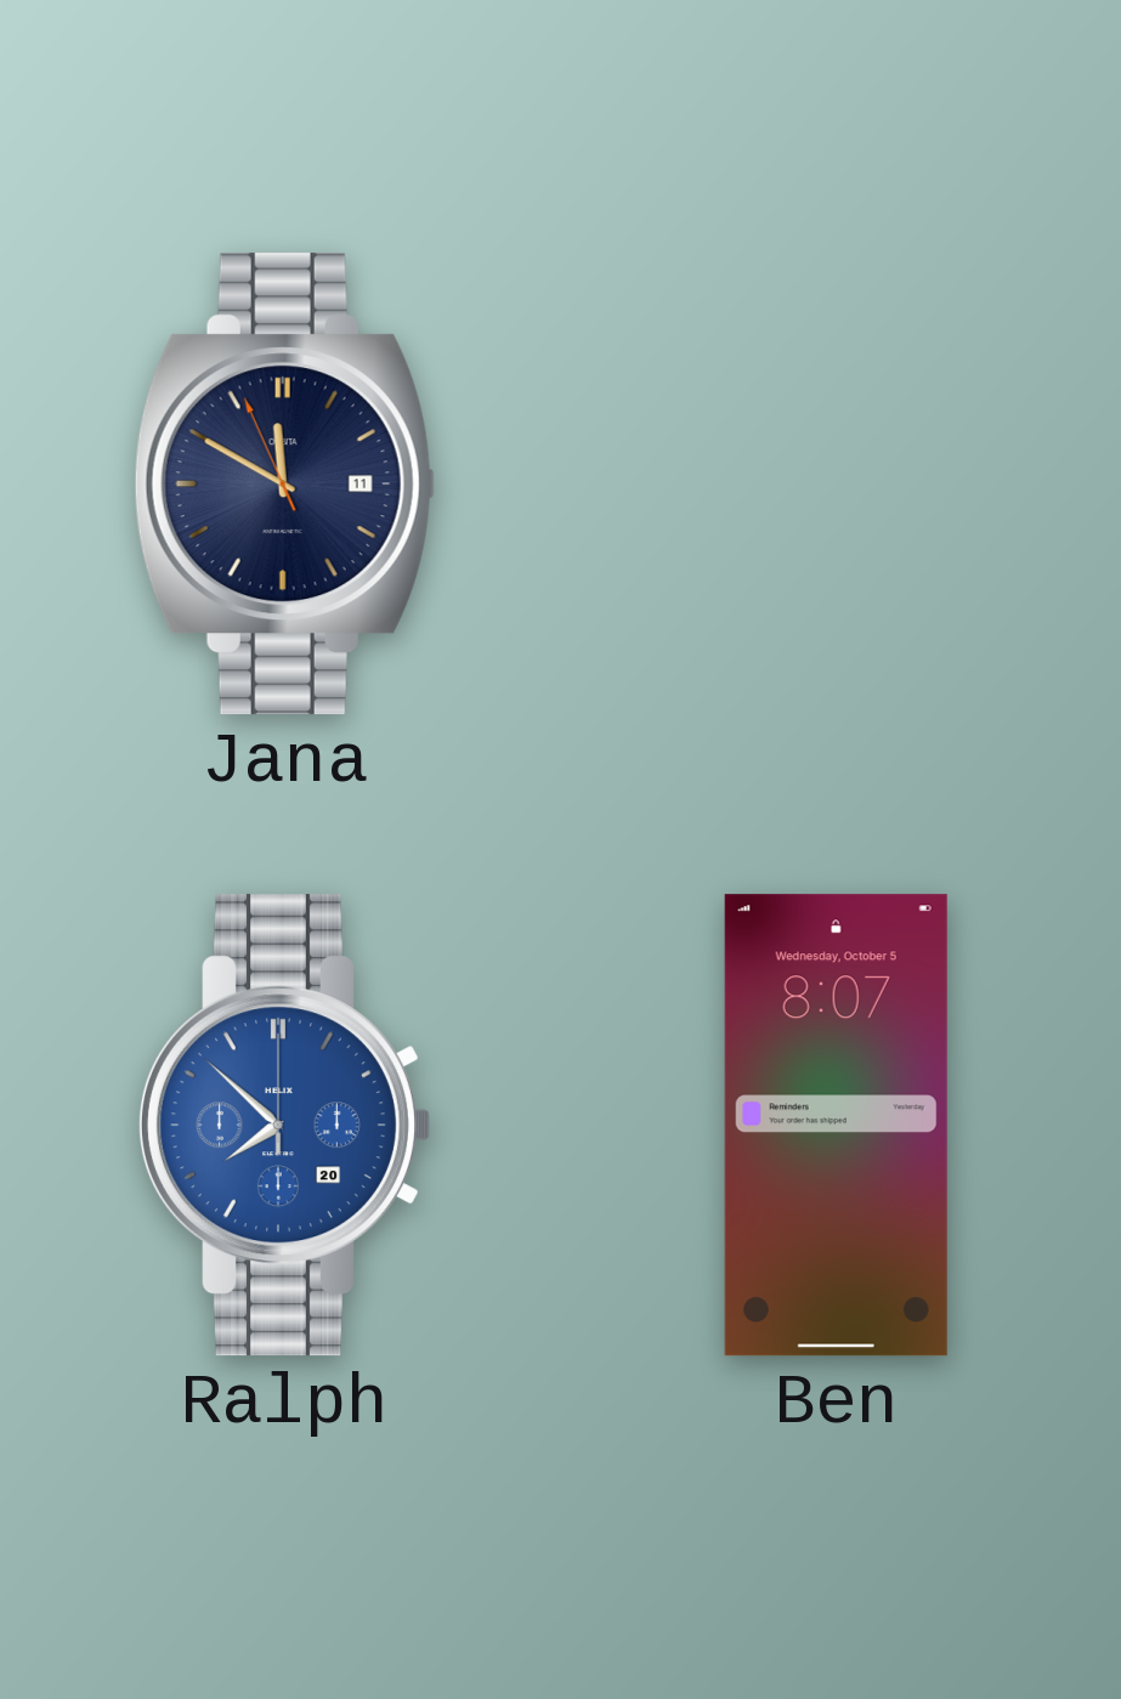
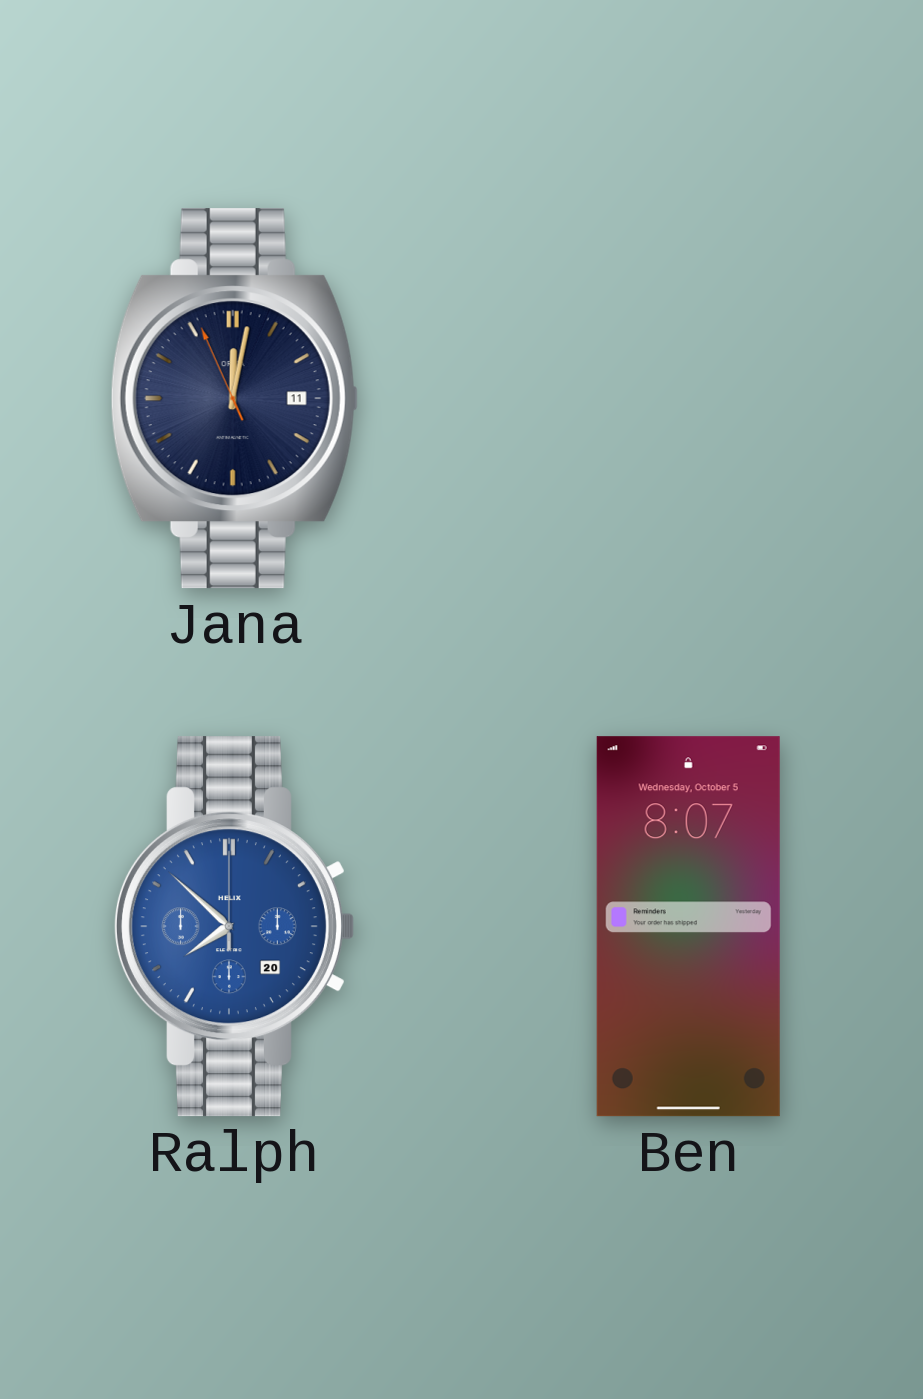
Jana: 11:49 -> 12:01
